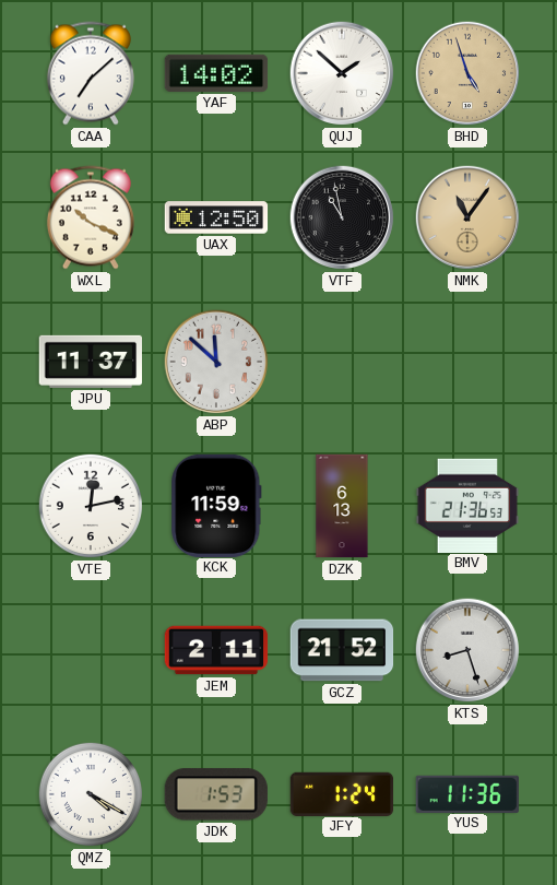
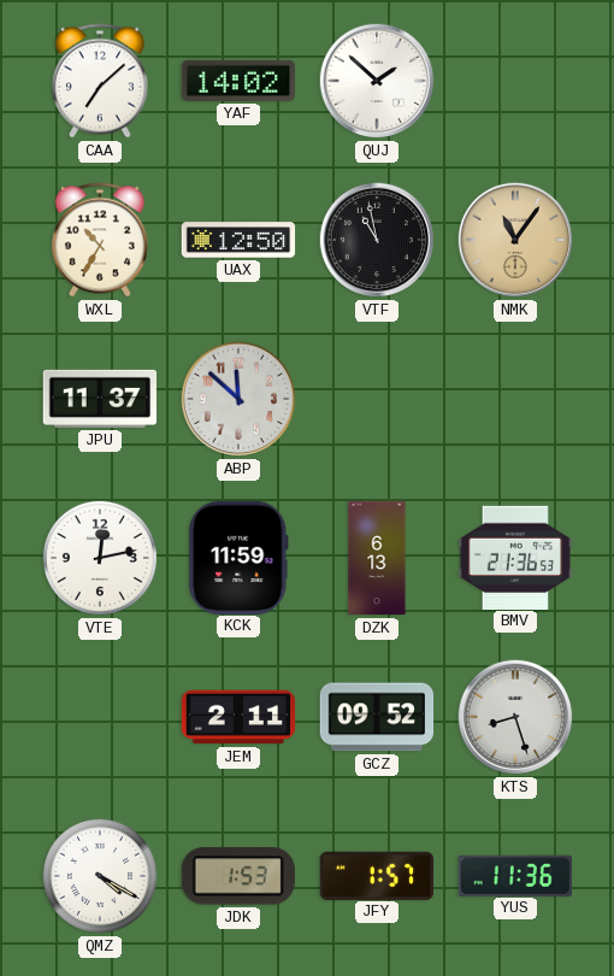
BHD: 4:57 -> none
WXL: 10:19 -> 10:35
GCZ: 21:52 -> 09:52
JFY: 1:24 -> 1:57
